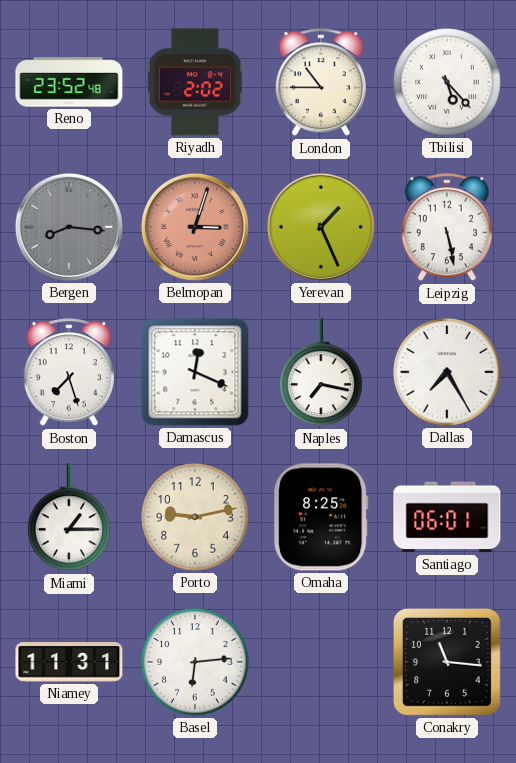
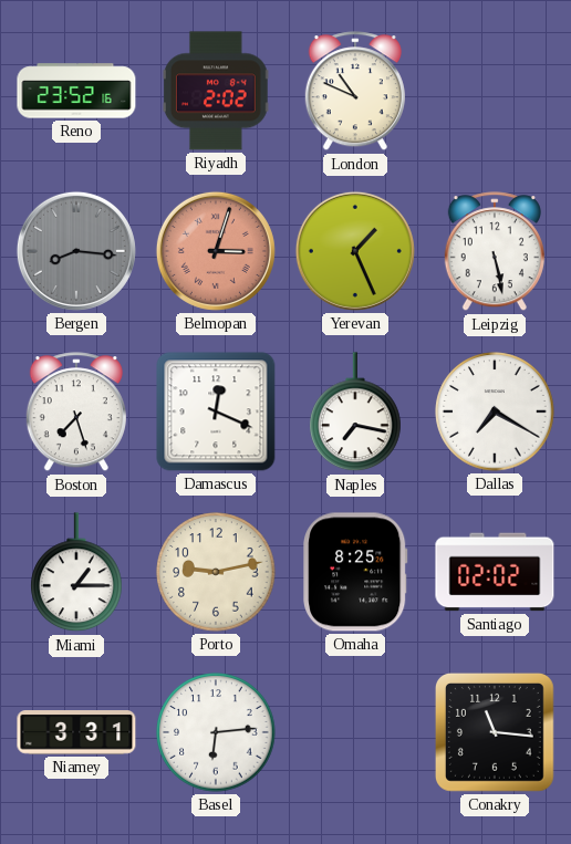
Reno: 23:52:48 -> 23:52:16
London: 10:45 -> 10:49
Tbilisi: 5:23 -> none
Dallas: 7:25 -> 7:20
Santiago: 06:01 -> 02:02
Niamey: 11:31 -> 3:31
